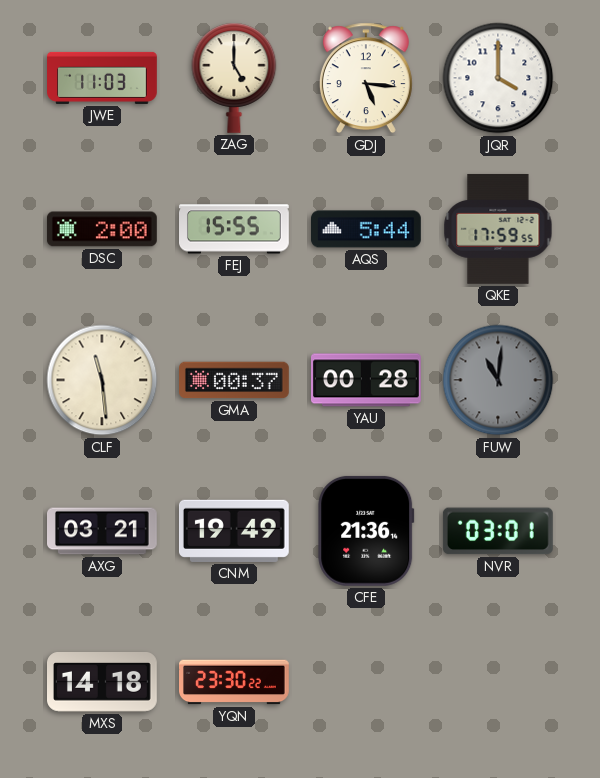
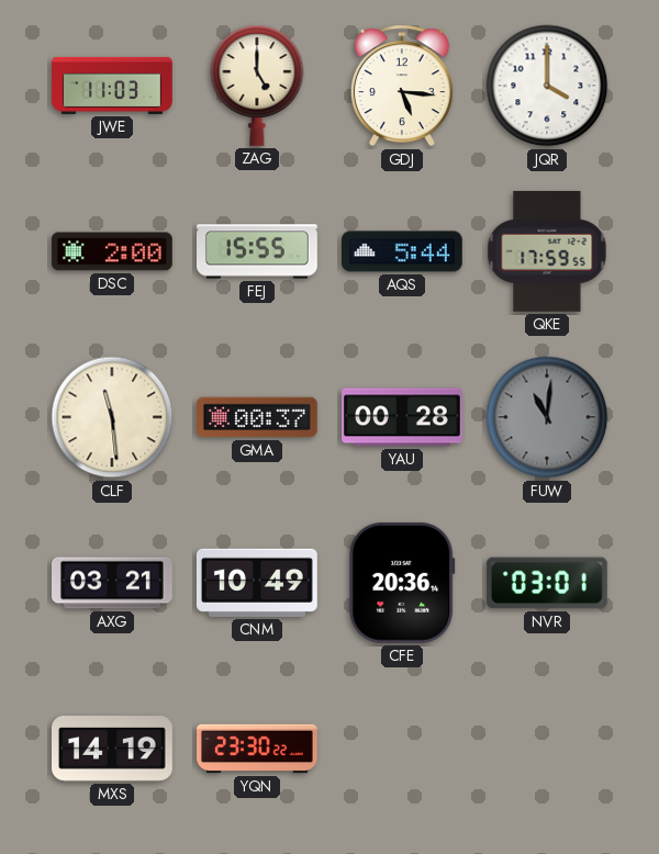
CNM: 19:49 -> 10:49
CFE: 21:36 -> 20:36
MXS: 14:18 -> 14:19
